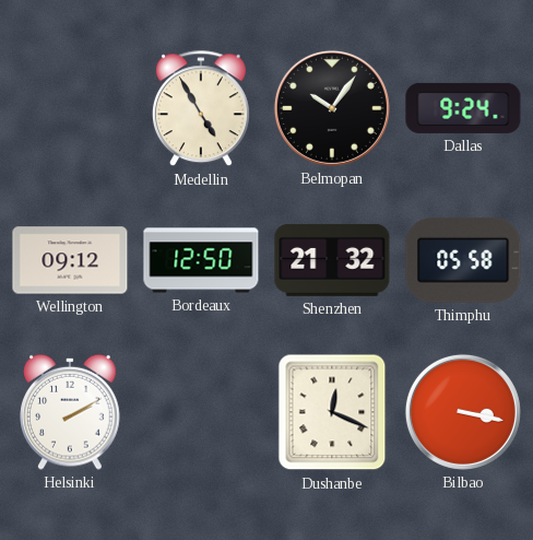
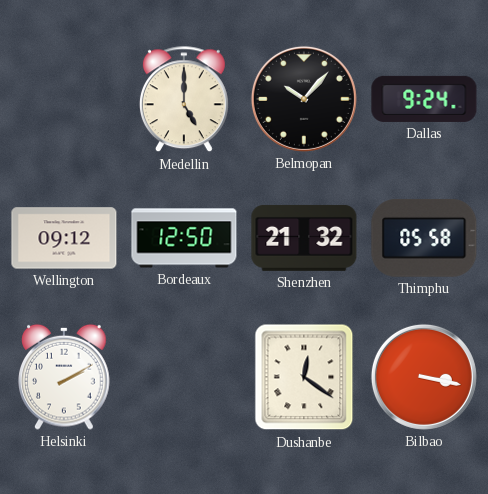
Medellin: 4:55 -> 5:00
Belmopan: 10:06 -> 10:07
Dushanbe: 12:19 -> 12:21
